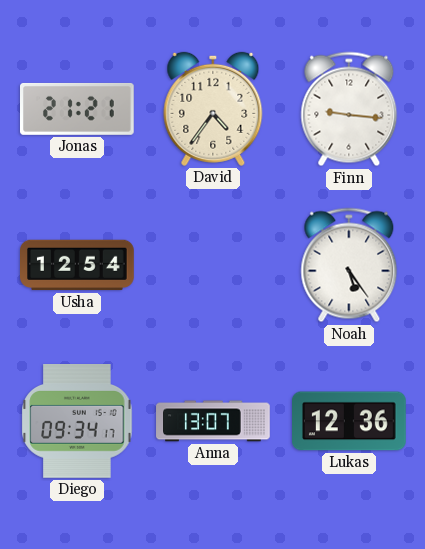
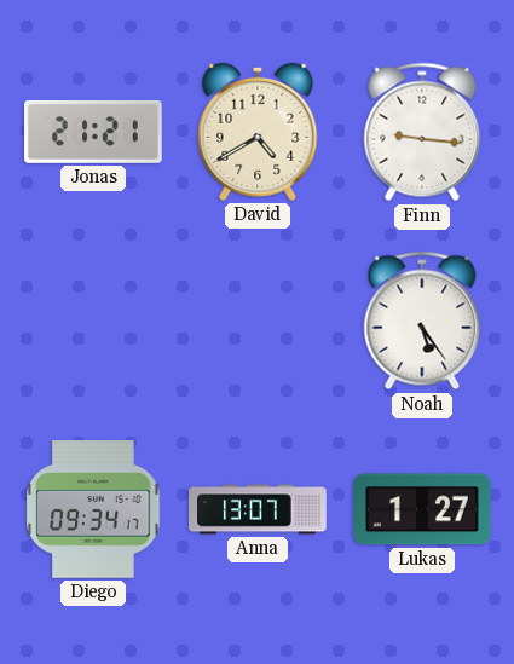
David: 4:36 -> 4:40
Usha: 12:54 -> none
Lukas: 12:36 -> 1:27
